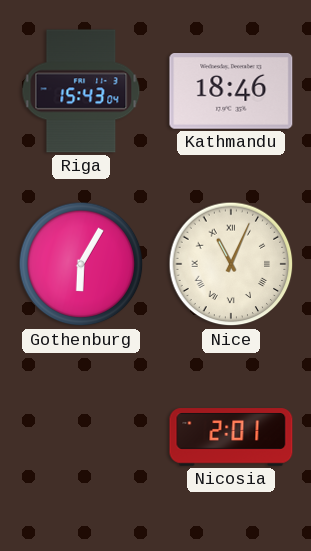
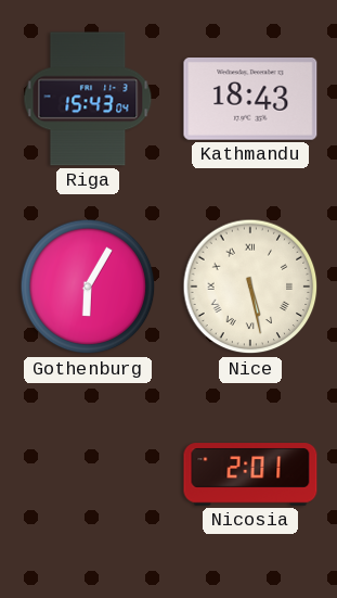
Kathmandu: 18:46 -> 18:43
Nice: 11:04 -> 5:28
